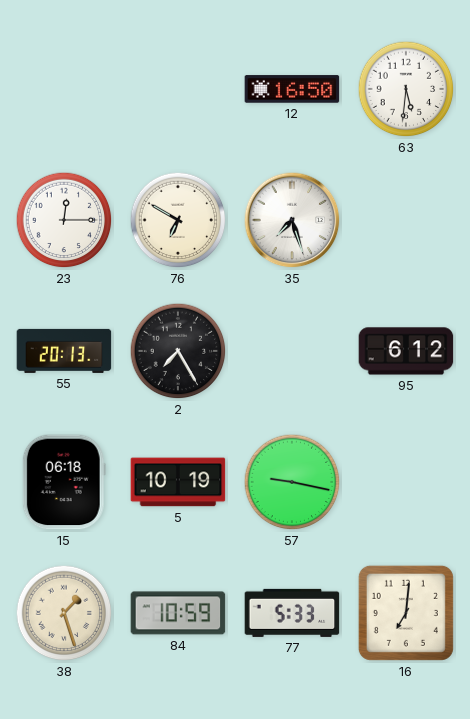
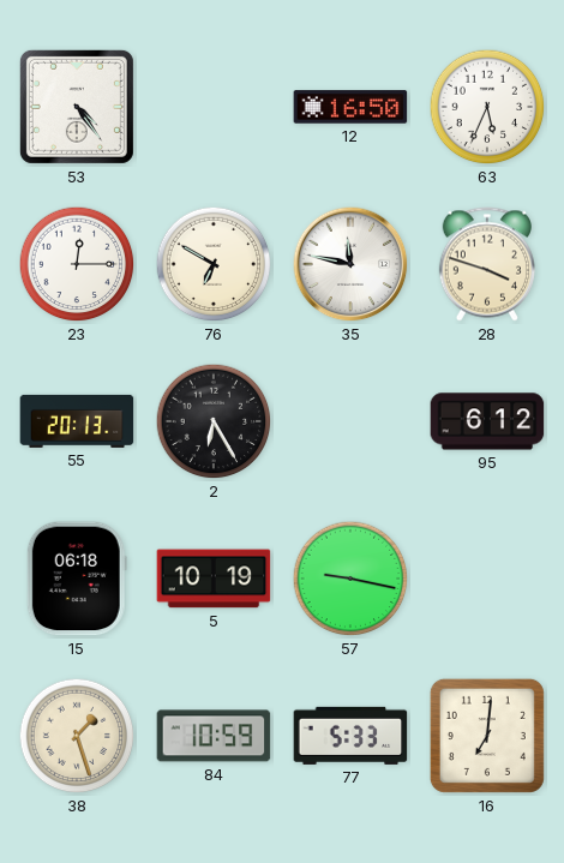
53: none -> 4:24
63: 5:31 -> 5:34
35: 7:27 -> 11:47
28: none -> 3:48
2: 7:25 -> 6:25
